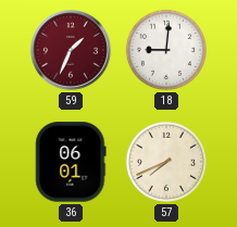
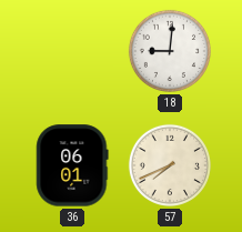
59: 1:34 -> none
